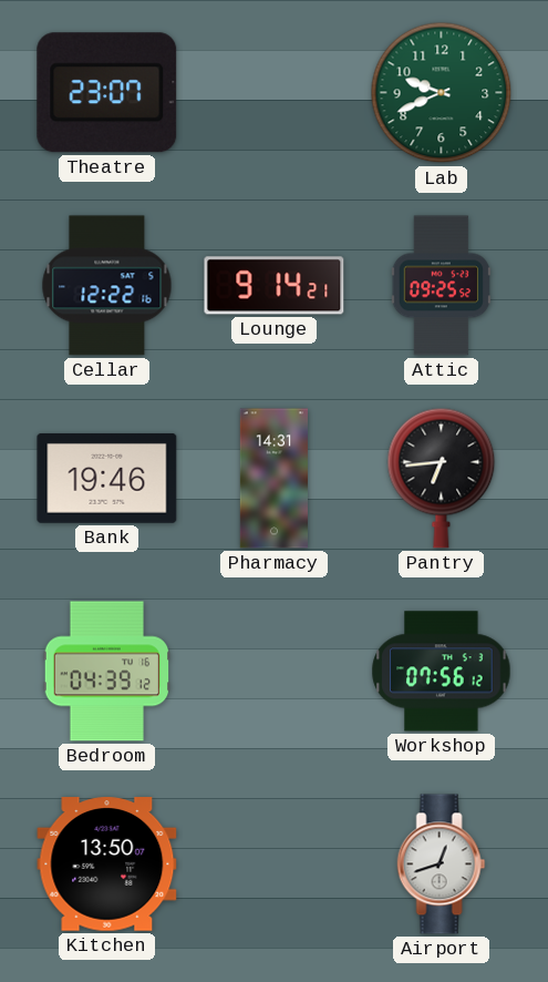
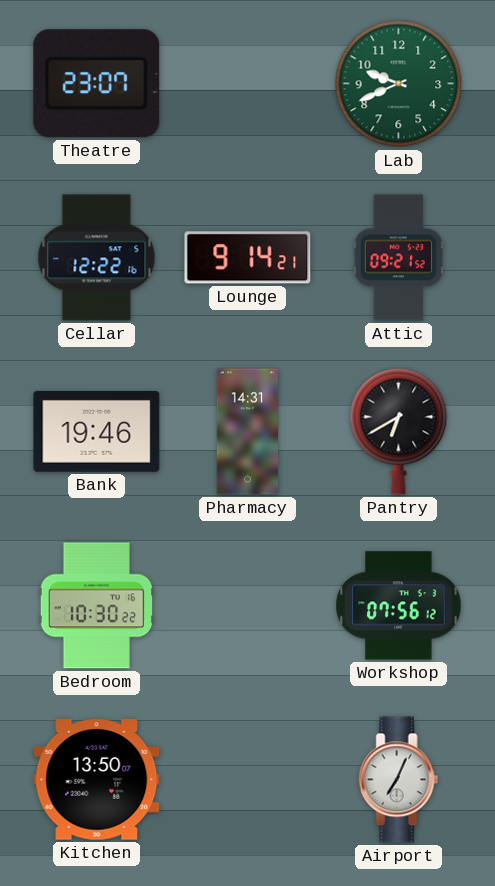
Attic: 09:25 -> 09:21
Pantry: 6:44 -> 6:40
Bedroom: 04:39 -> 10:30
Airport: 12:42 -> 7:04
